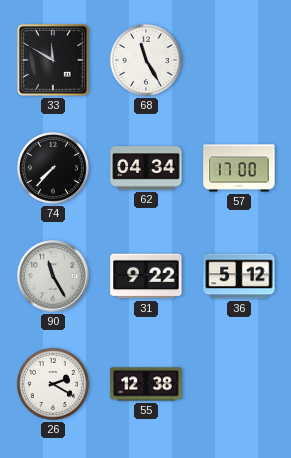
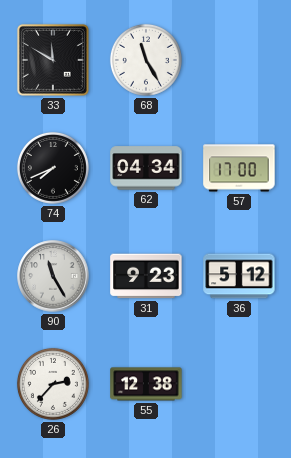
74: 7:37 -> 7:41
31: 9:22 -> 9:23
26: 2:20 -> 2:37
